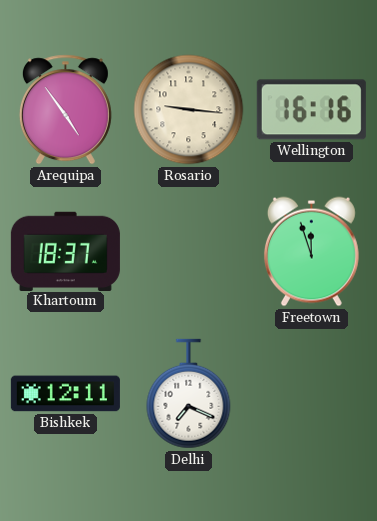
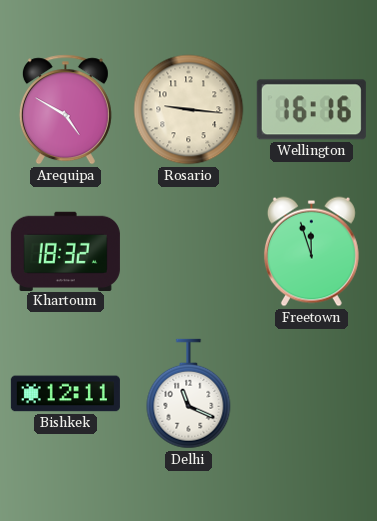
Arequipa: 4:54 -> 4:50
Khartoum: 18:37 -> 18:32
Delhi: 7:19 -> 11:19
